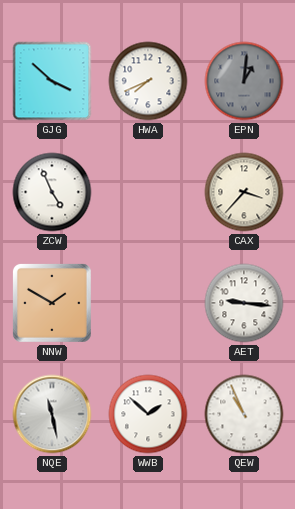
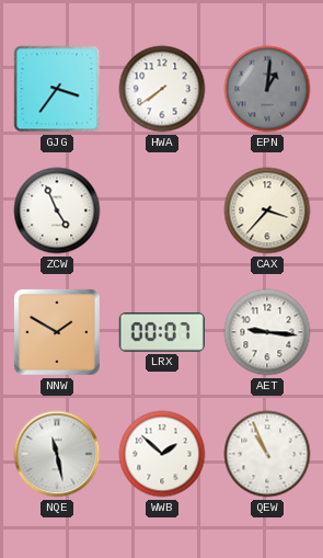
GJG: 3:52 -> 3:36
HWA: 7:41 -> 7:39
LRX: none -> 00:07
